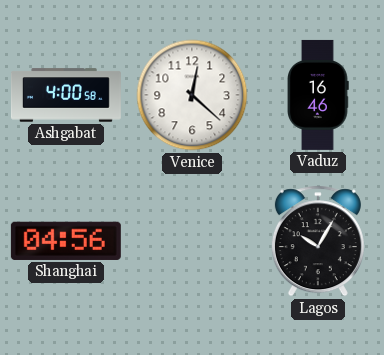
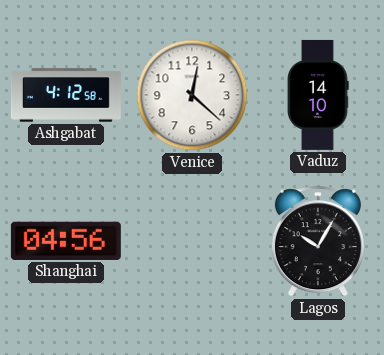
Ashgabat: 4:00 -> 4:12
Vaduz: 16:46 -> 14:10
